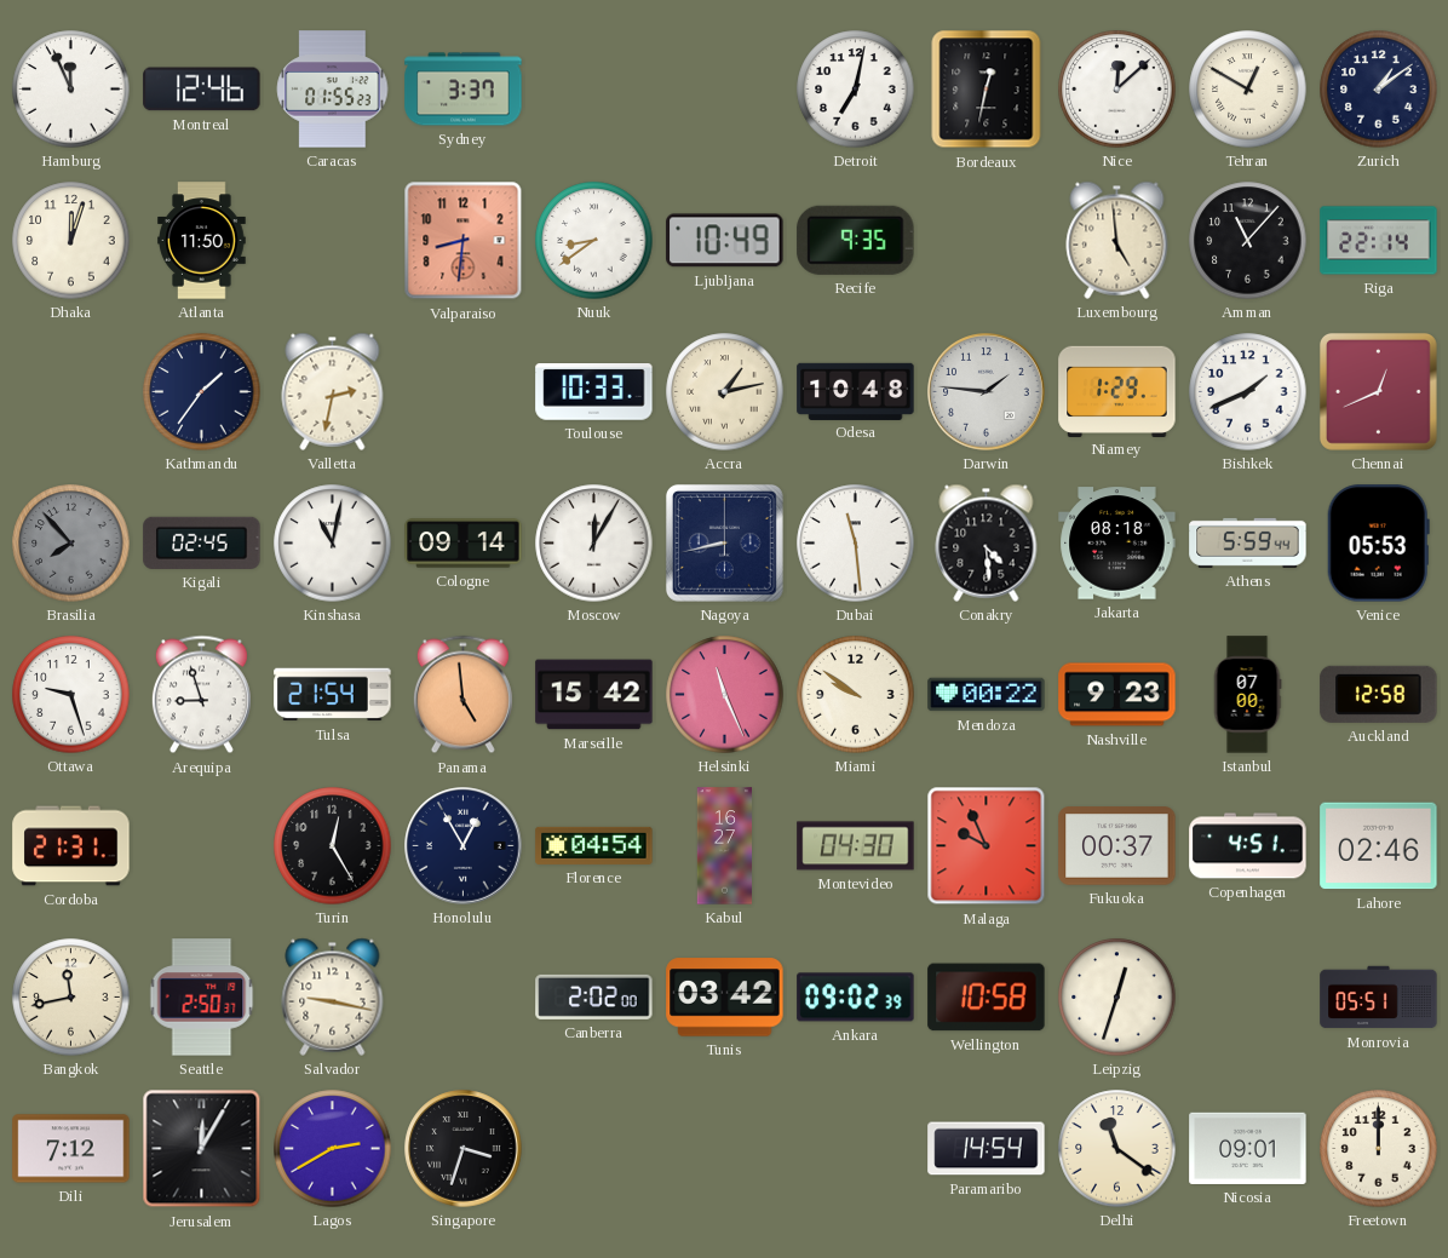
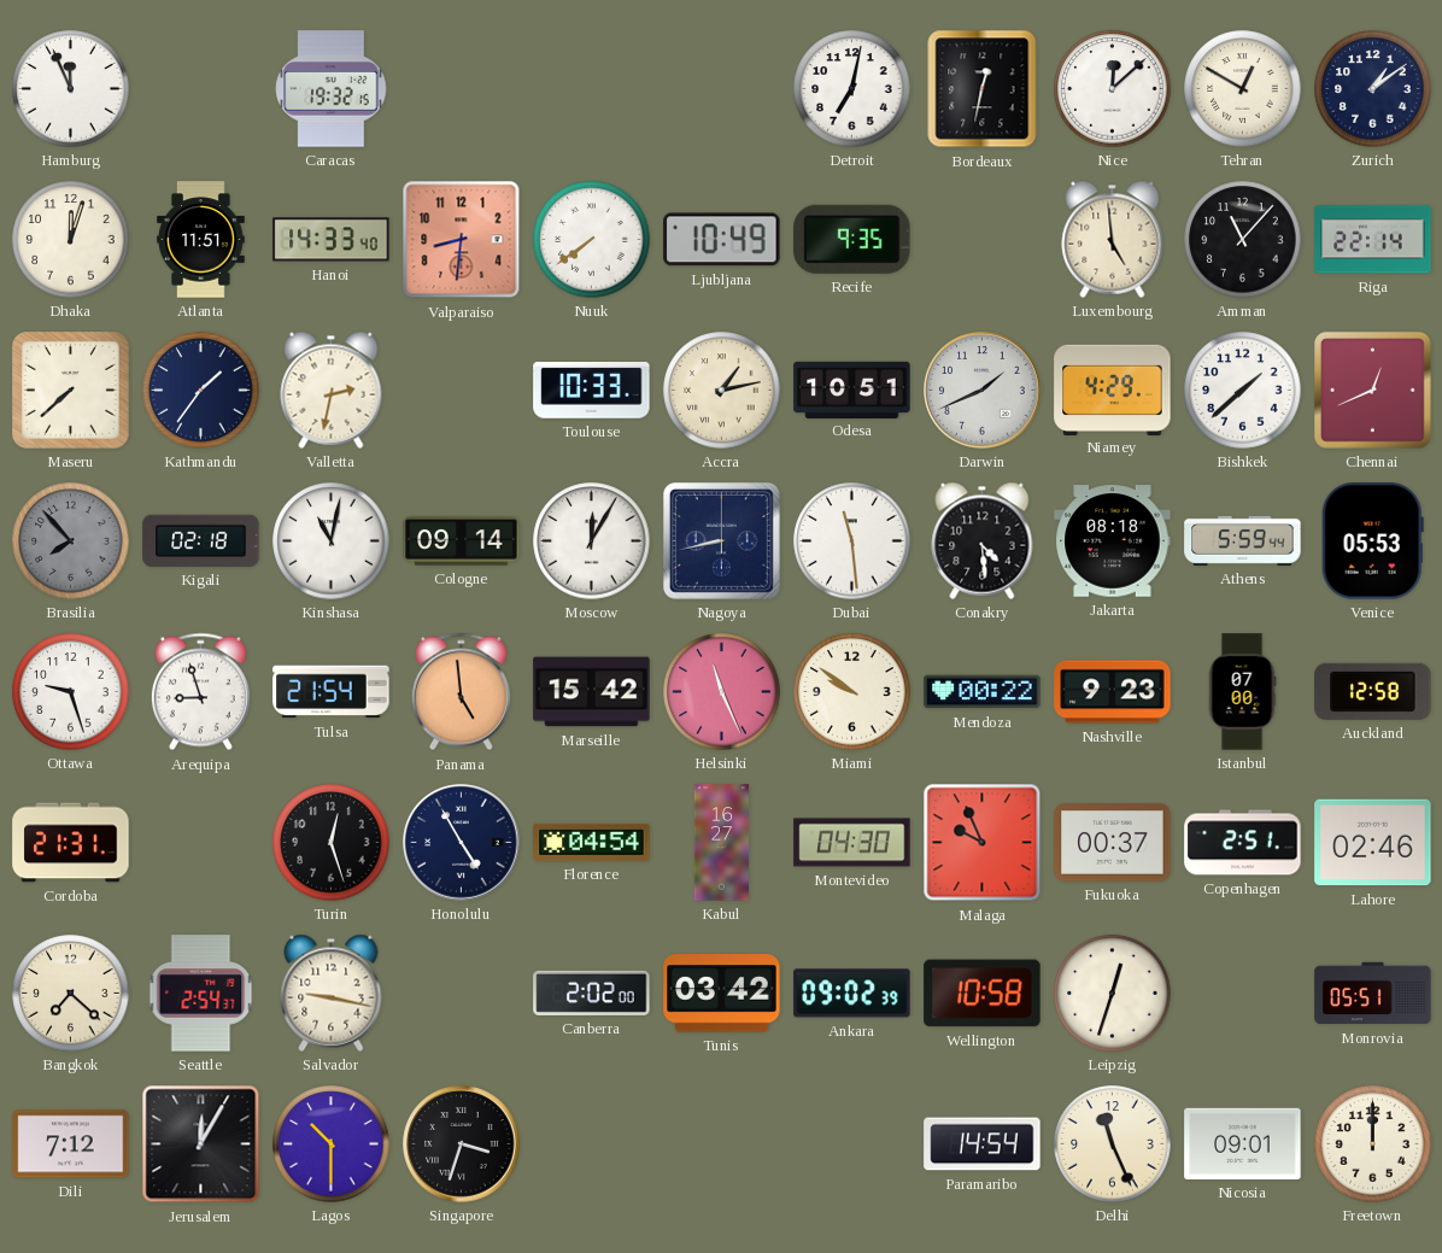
Montreal: 12:46 -> none
Caracas: 01:55 -> 19:32
Sydney: 3:37 -> none
Atlanta: 11:50 -> 11:51
Hanoi: none -> 14:33
Nuuk: 8:39 -> 7:39
Maseru: none -> 7:38
Odesa: 10:48 -> 10:51
Darwin: 1:46 -> 1:41
Niamey: 1:29 -> 4:29
Bishkek: 1:41 -> 1:38
Kigali: 02:45 -> 02:18
Turin: 12:25 -> 12:27
Honolulu: 12:55 -> 4:55
Copenhagen: 4:51 -> 2:51
Bangkok: 11:43 -> 7:22
Seattle: 2:50 -> 2:54
Lagos: 2:40 -> 10:30
Delhi: 11:21 -> 11:26
